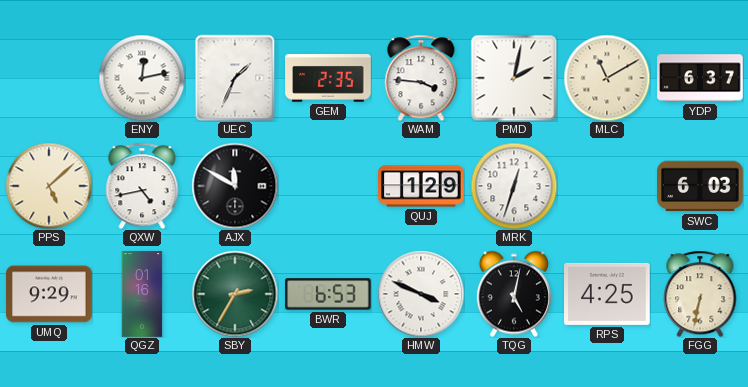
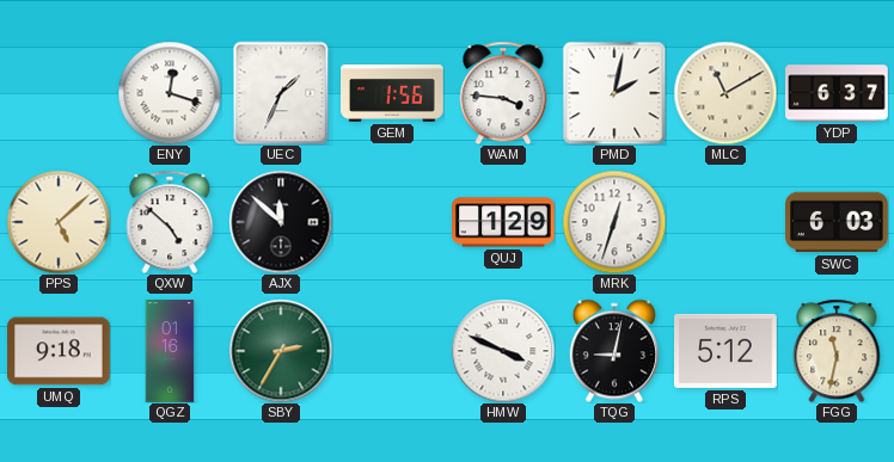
ENY: 12:13 -> 12:18
GEM: 2:35 -> 1:56
QXW: 4:43 -> 4:52
AJX: 11:50 -> 11:52
UMQ: 9:29 -> 9:18
BWR: 6:53 -> none
TQG: 5:02 -> 9:02
RPS: 4:25 -> 5:12
FGG: 6:32 -> 11:32
